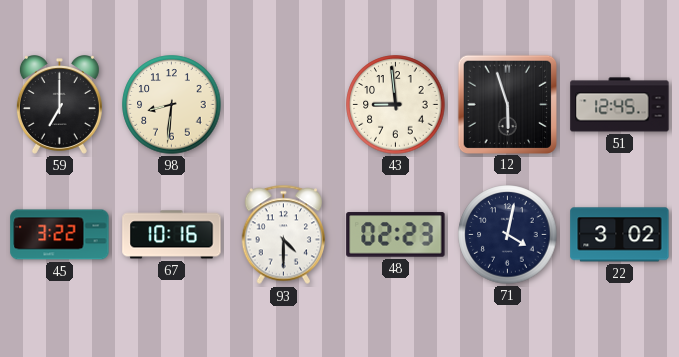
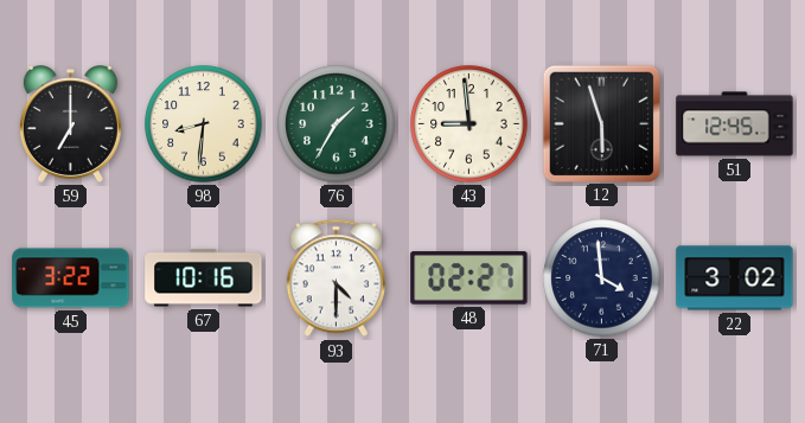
76: none -> 1:35
48: 02:23 -> 02:27
71: 4:02 -> 3:59
